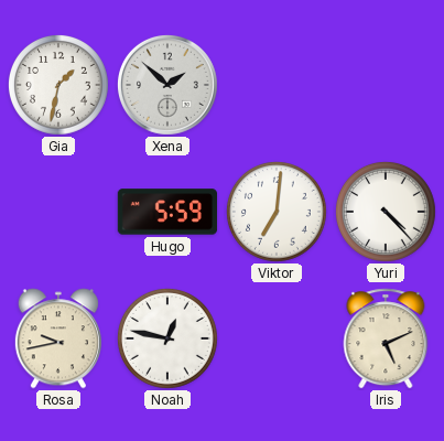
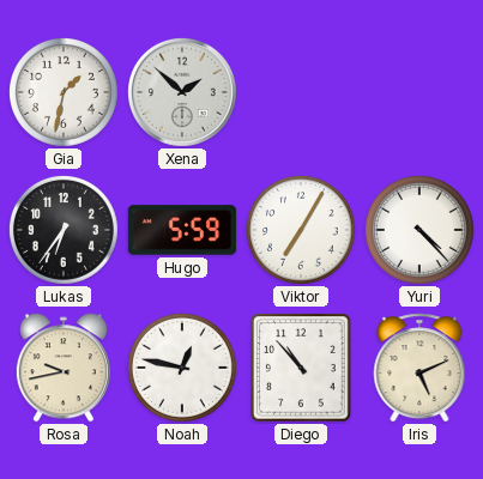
Lukas: none -> 6:36
Viktor: 7:01 -> 7:05
Diego: none -> 10:53
